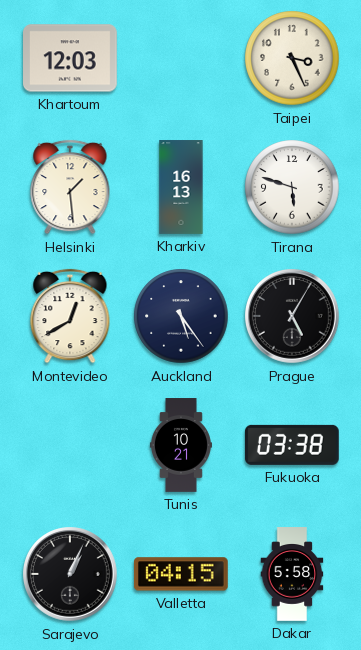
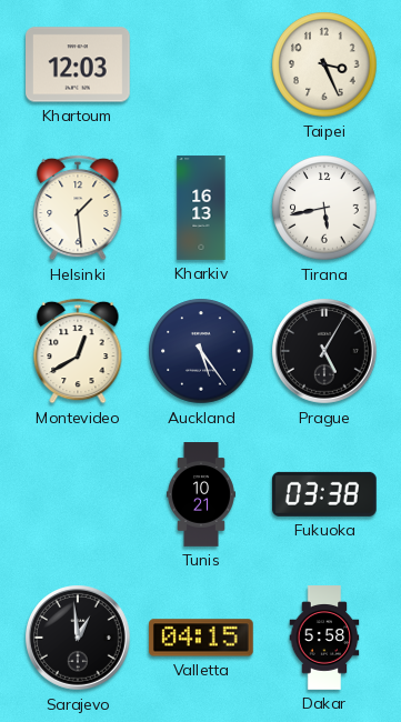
Tirana: 5:48 -> 5:43
Sarajevo: 1:04 -> 12:59
